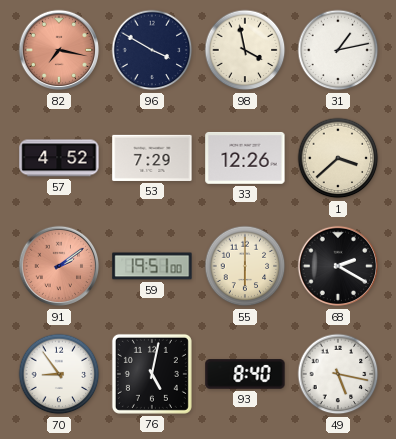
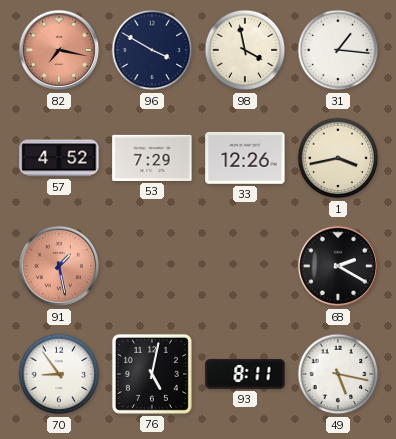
31: 1:13 -> 1:16
1: 3:38 -> 3:43
91: 2:09 -> 1:28
59: 19:51 -> none
55: 6:00 -> none
93: 8:40 -> 8:11
